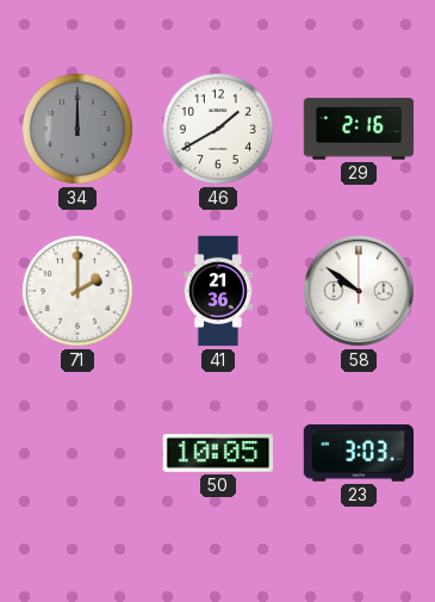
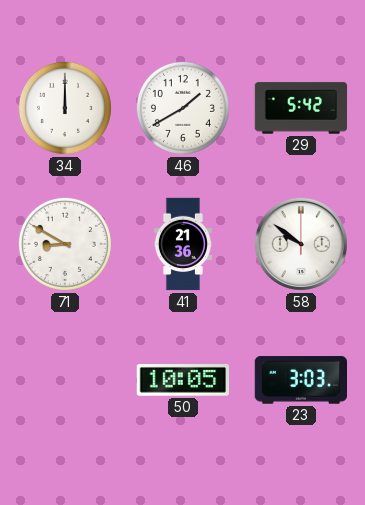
34 dial: grey -> white
29: 2:16 -> 5:42
71: 2:00 -> 8:50
